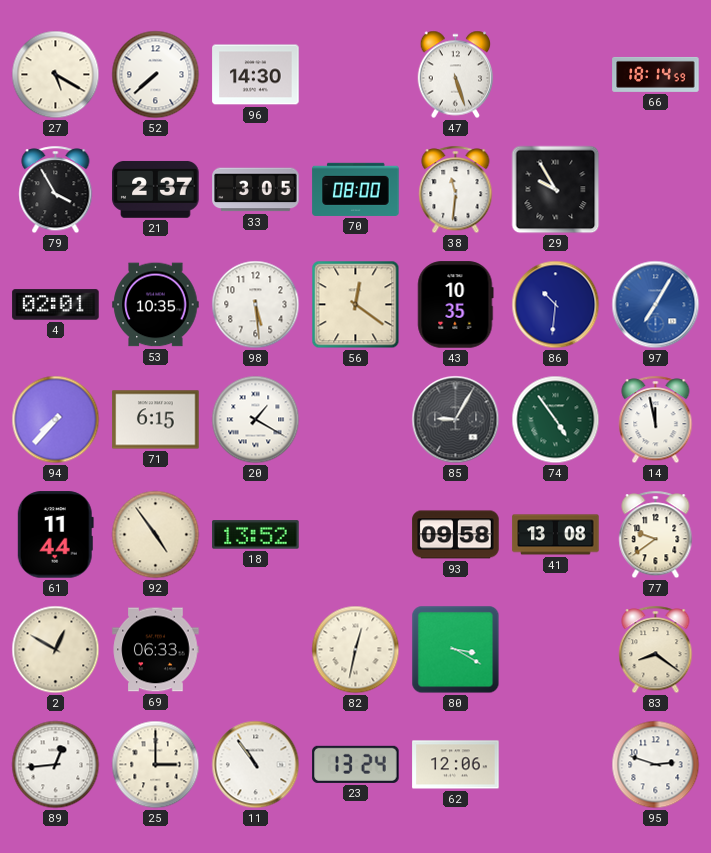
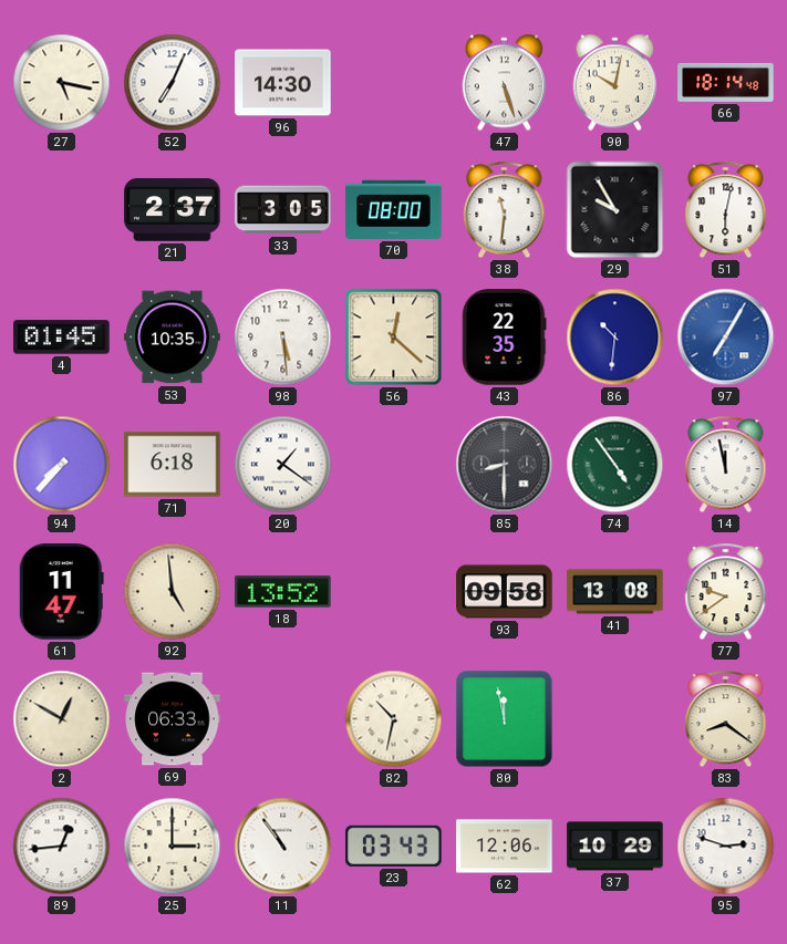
27: 5:20 -> 5:17
52: 7:38 -> 7:04
90: none -> 10:02
66: 18:14:59 -> 18:14:48
79: 3:55 -> none
51: none -> 6:02
4: 02:01 -> 01:45
56: 12:21 -> 12:22
43: 10:35 -> 22:35
71: 6:15 -> 6:18
20: 1:20 -> 1:21
85: 9:05 -> 8:30
61: 11:44 -> 11:47
92: 4:54 -> 4:59
82: 12:32 -> 10:32
80: 3:20 -> 11:58
23: 13:24 -> 03:43
37: none -> 10:29
